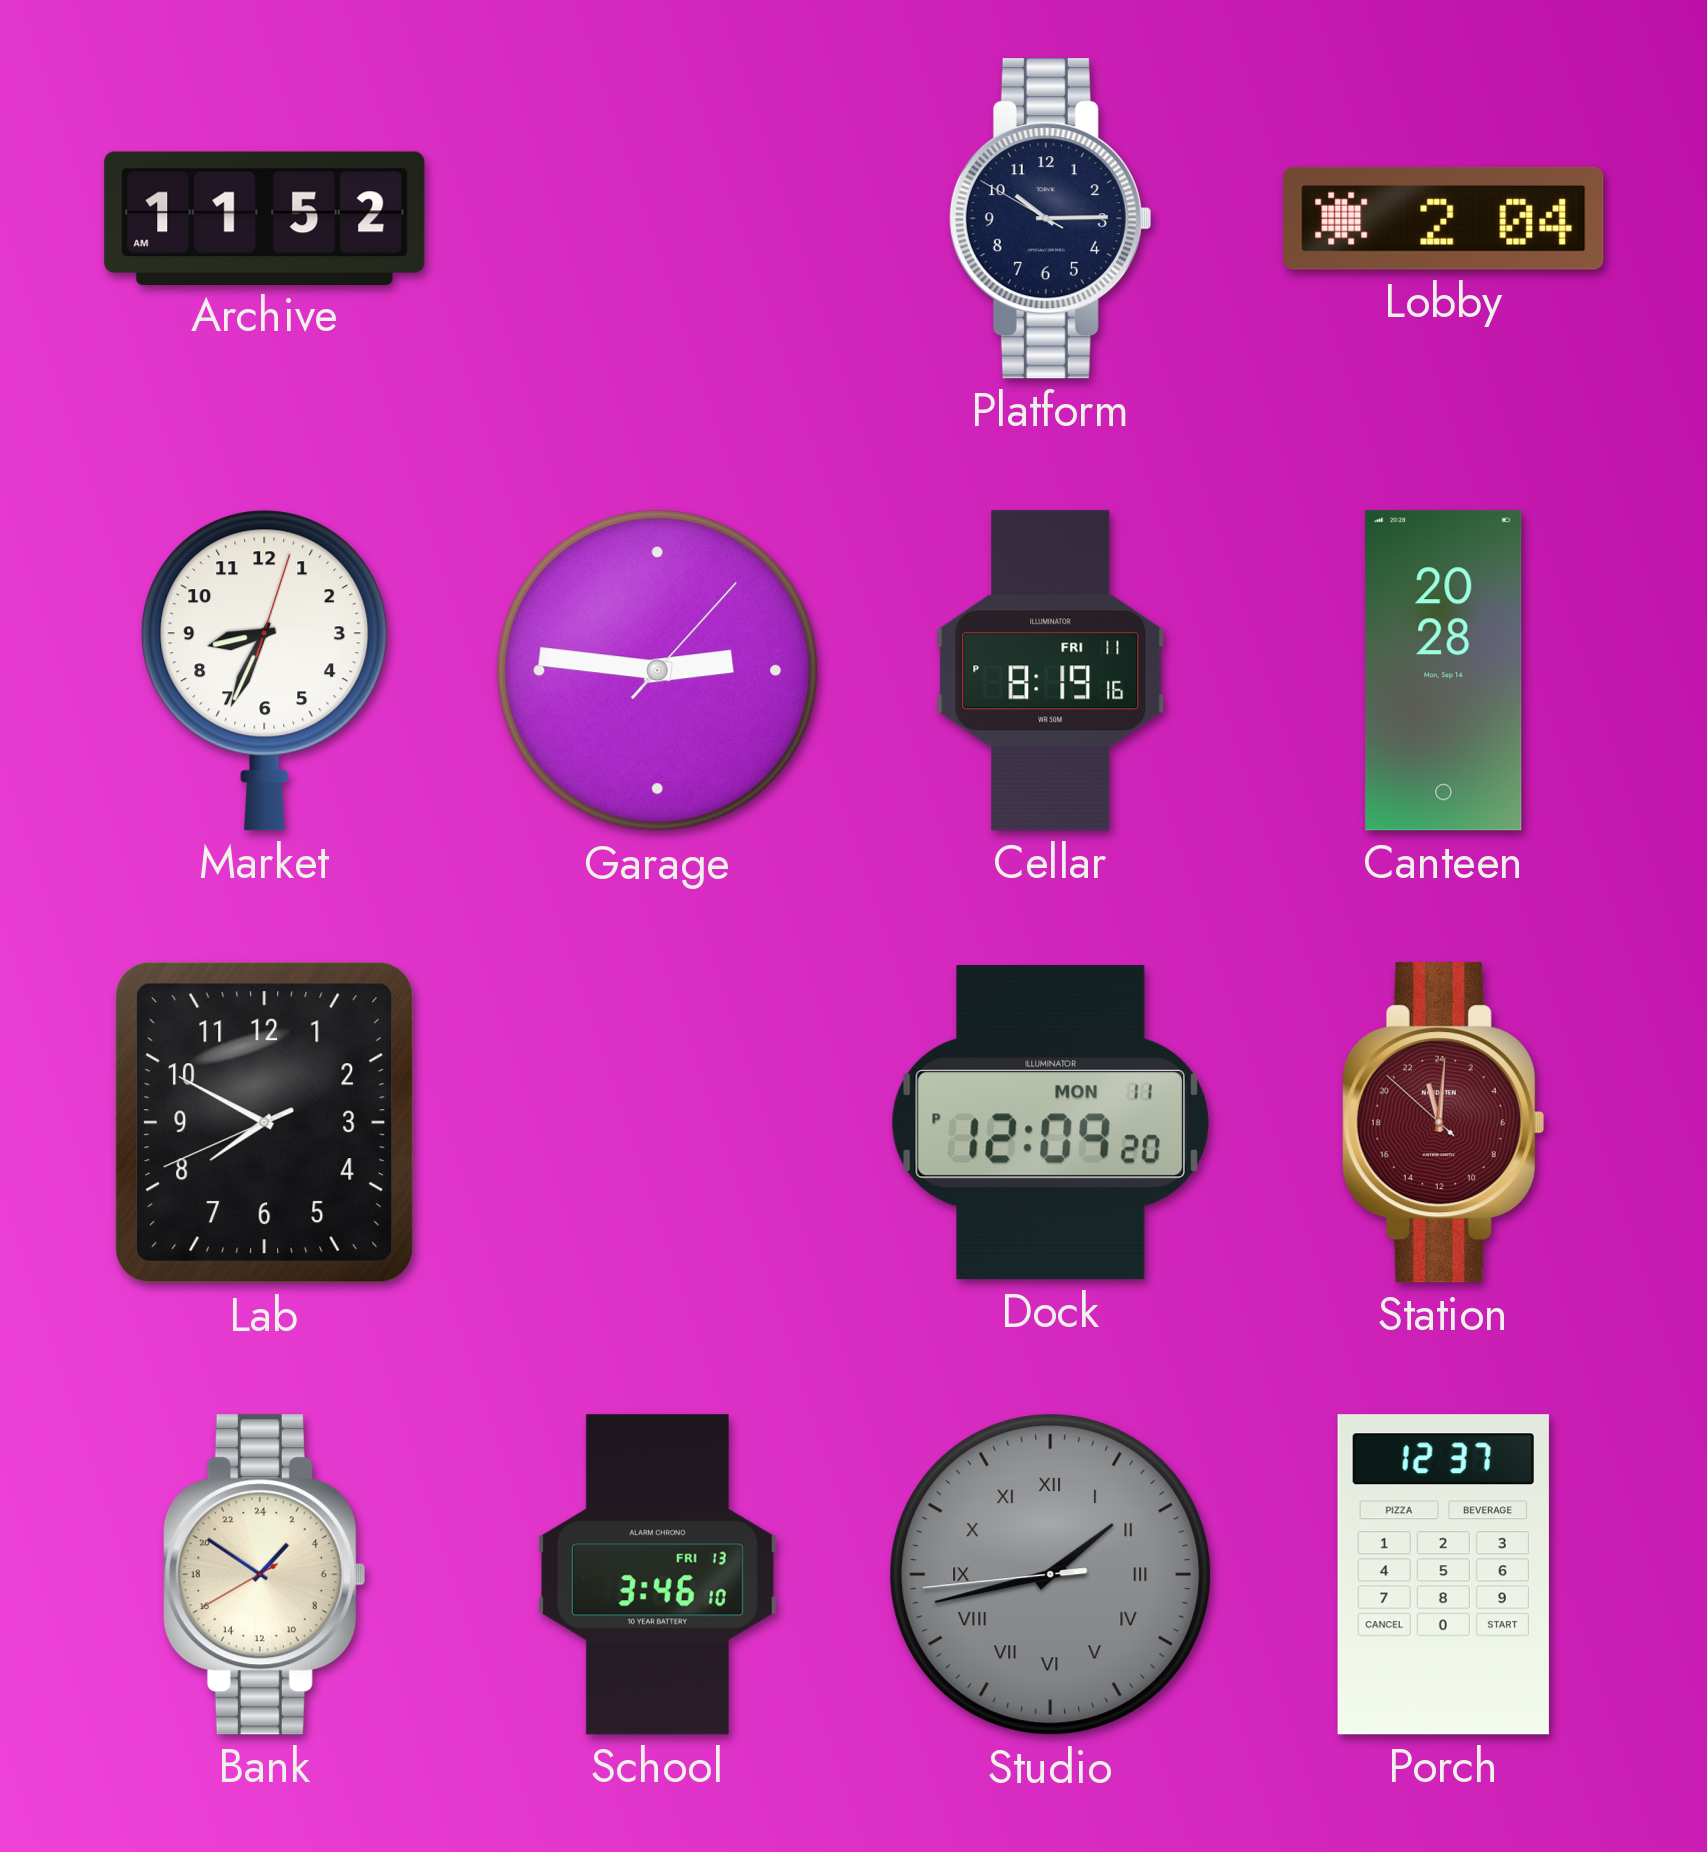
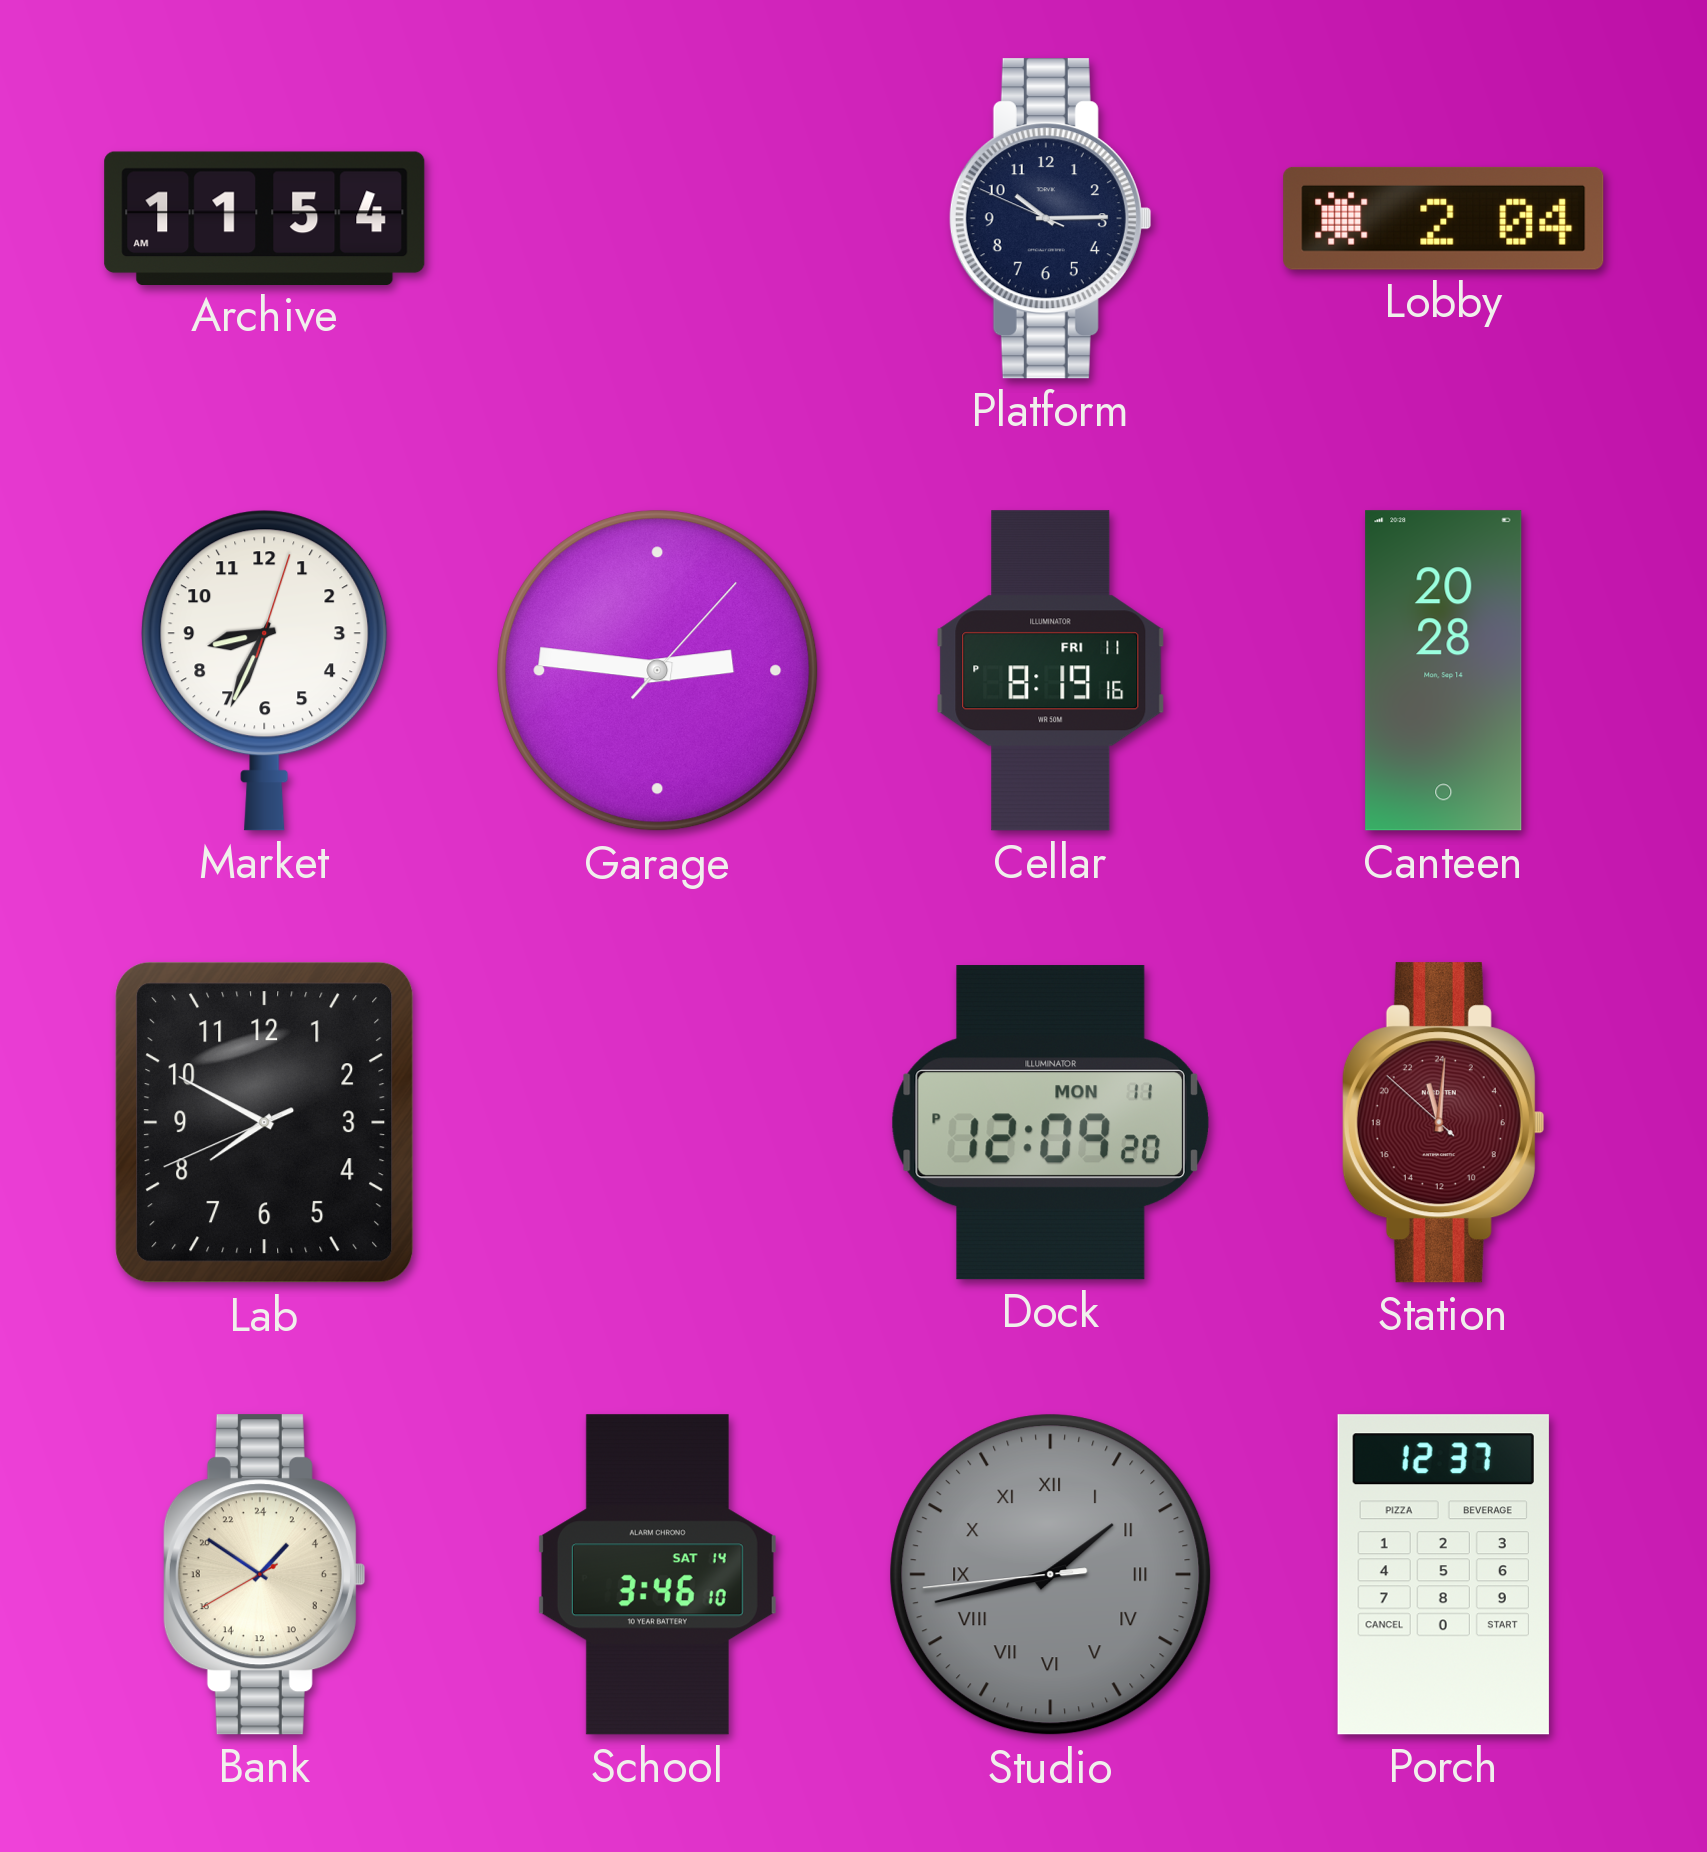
Archive: 11:52 -> 11:54
Platform: 10:14:50 -> 10:14:49
School date: FRI 13 -> SAT 14
